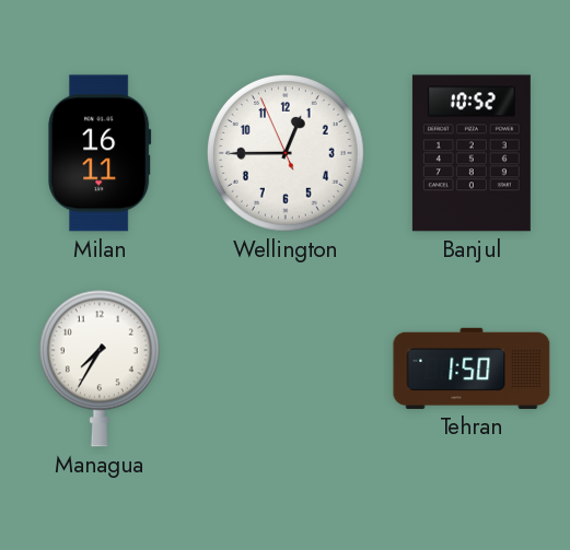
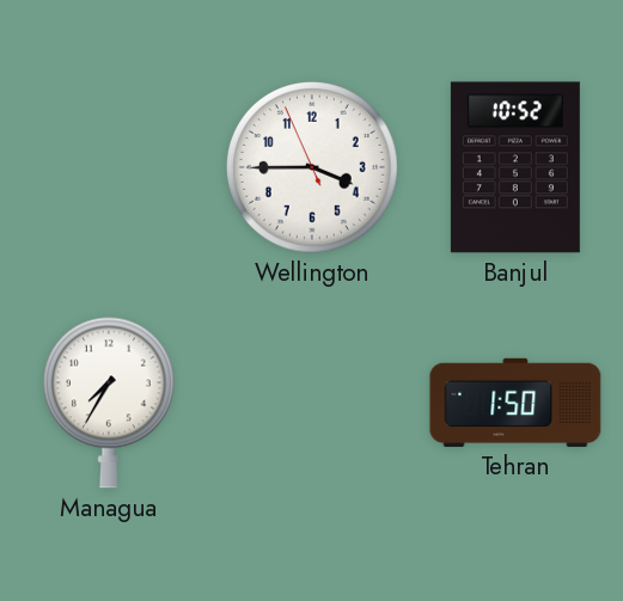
Milan: 16:11 -> none
Wellington: 12:44 -> 3:44
